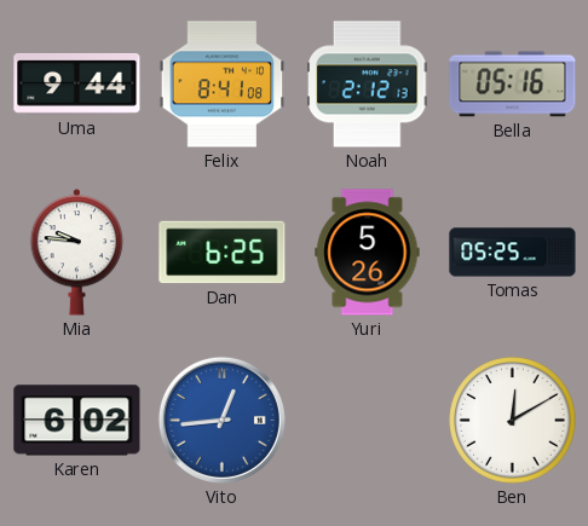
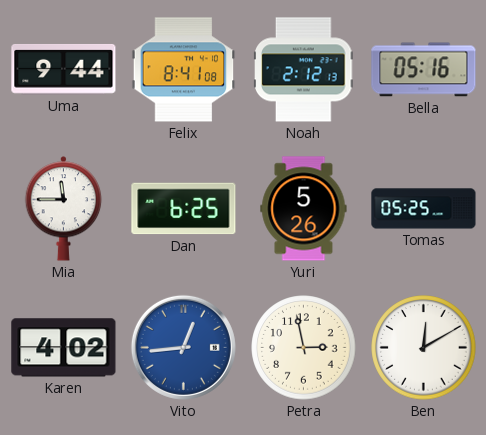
Mia: 9:46 -> 11:45
Karen: 6:02 -> 4:02
Petra: none -> 2:58
